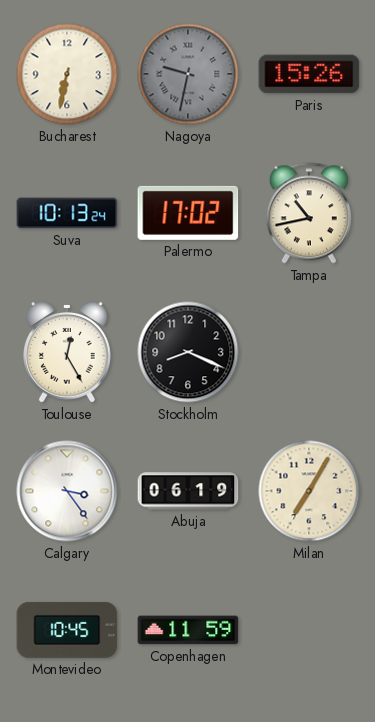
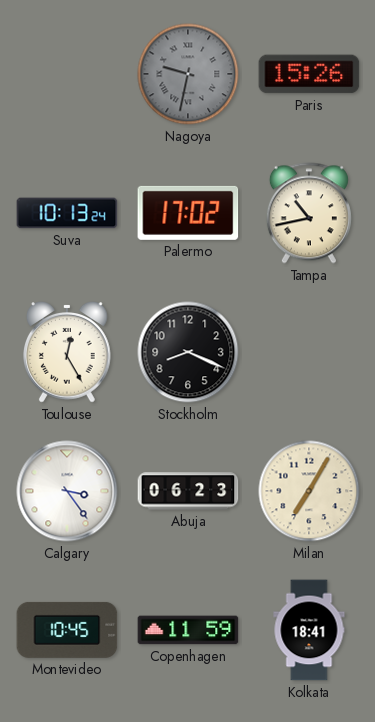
Bucharest: 6:32 -> none
Abuja: 06:19 -> 06:23
Kolkata: none -> 18:41
